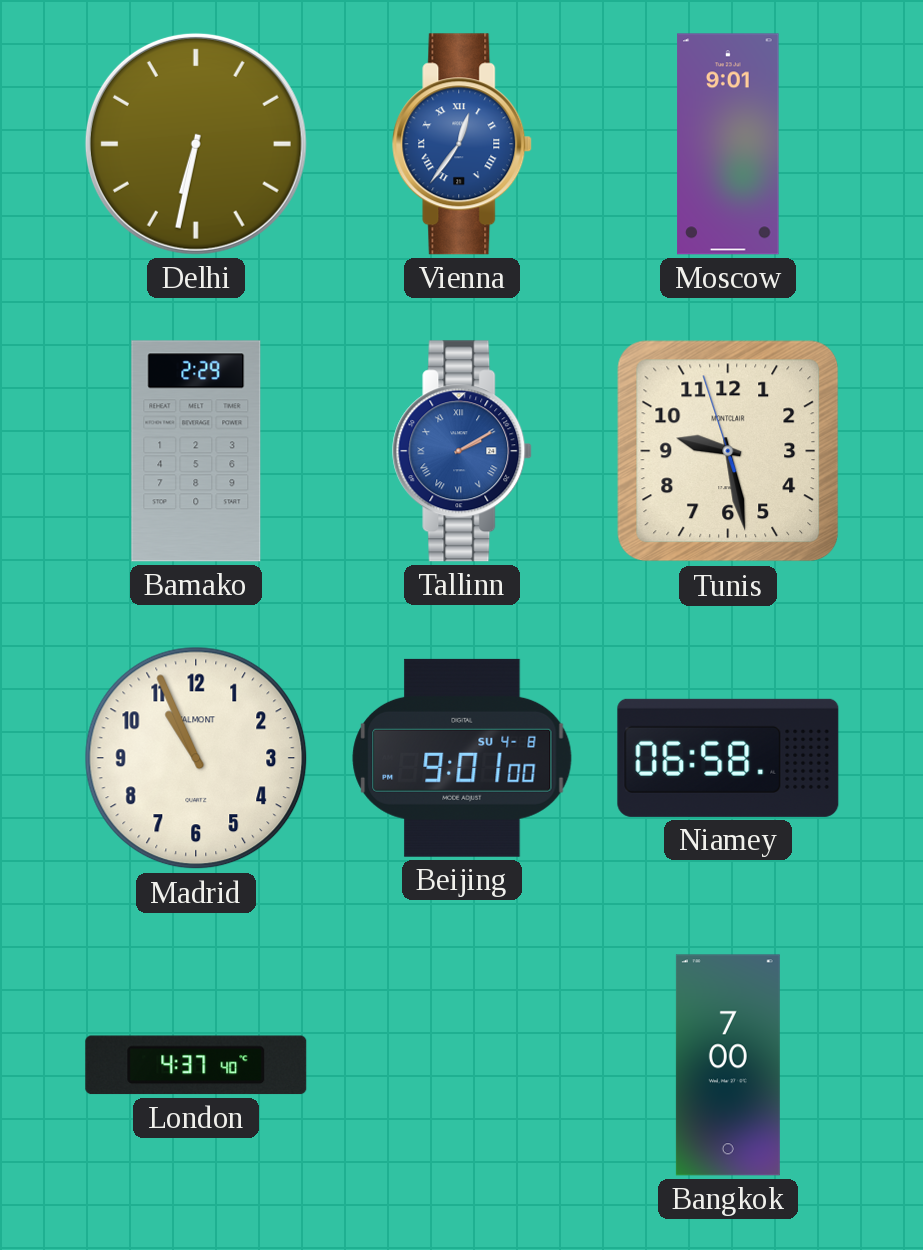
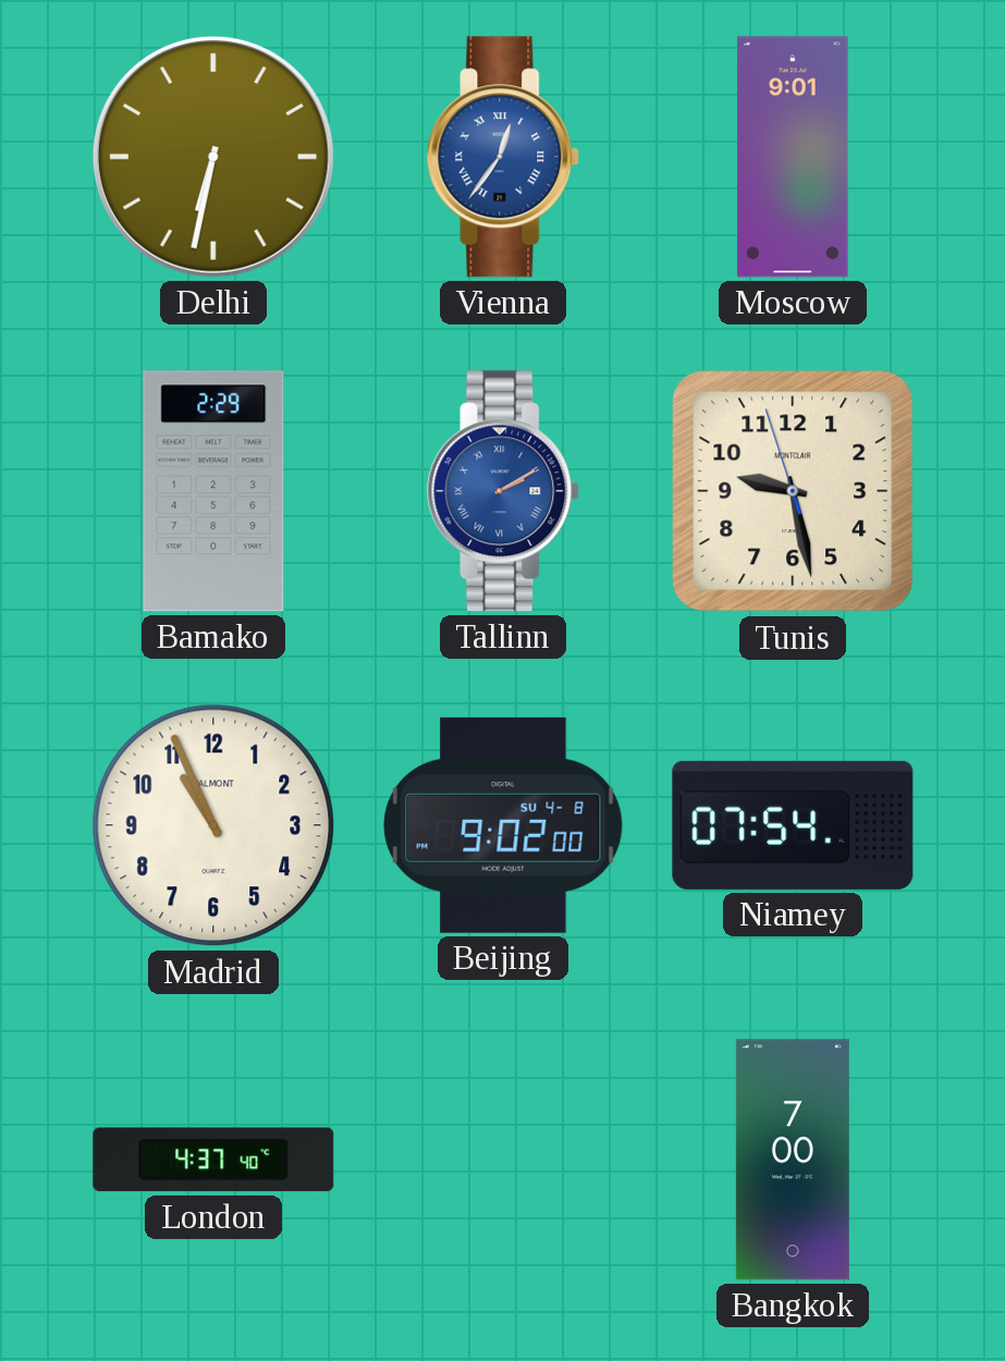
Beijing: 9:01 -> 9:02
Niamey: 06:58 -> 07:54
